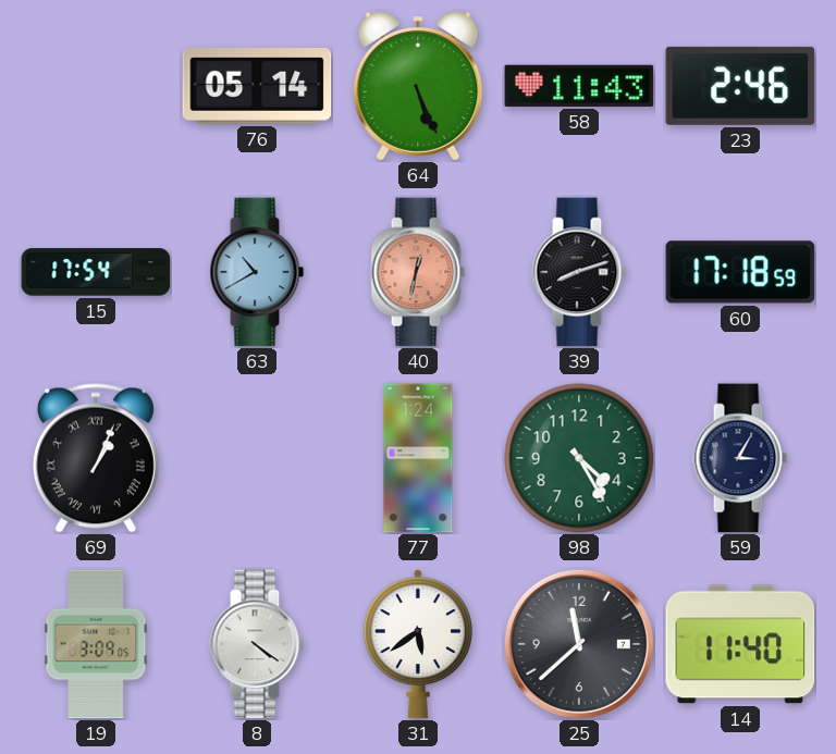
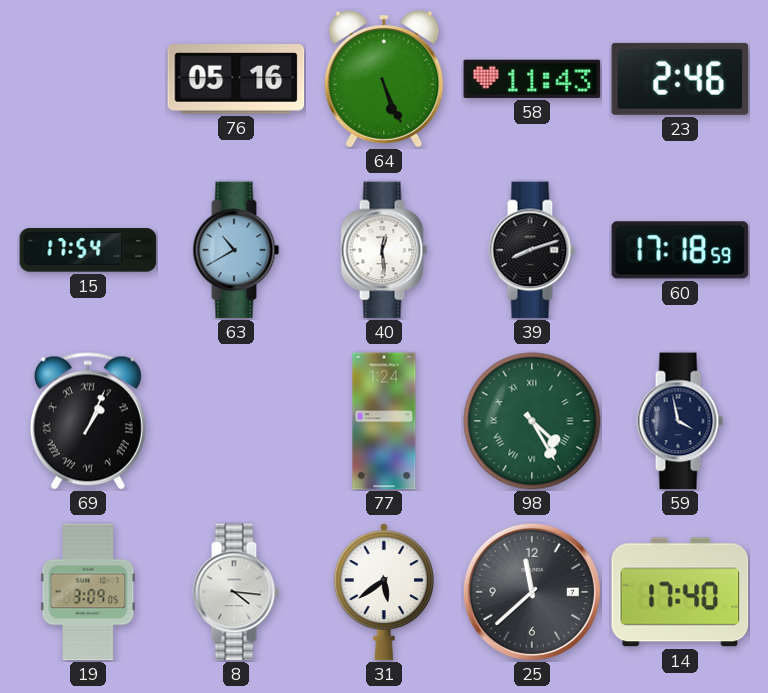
76: 05:14 -> 05:16
40: 12:32 -> 12:29
40 dial: salmon -> white
98 numerals: Arabic -> Roman
59: 3:05 -> 3:58
8: 4:21 -> 4:16
14: 11:40 -> 17:40
